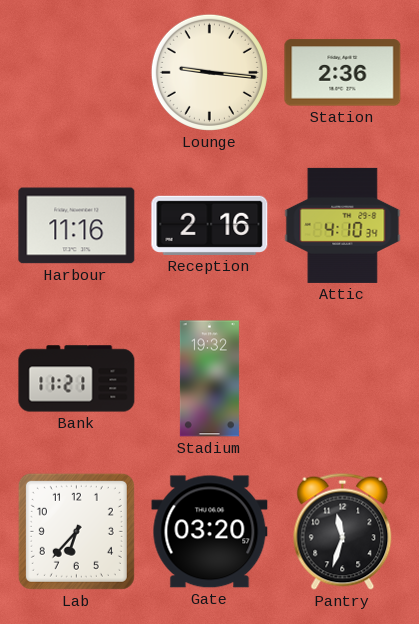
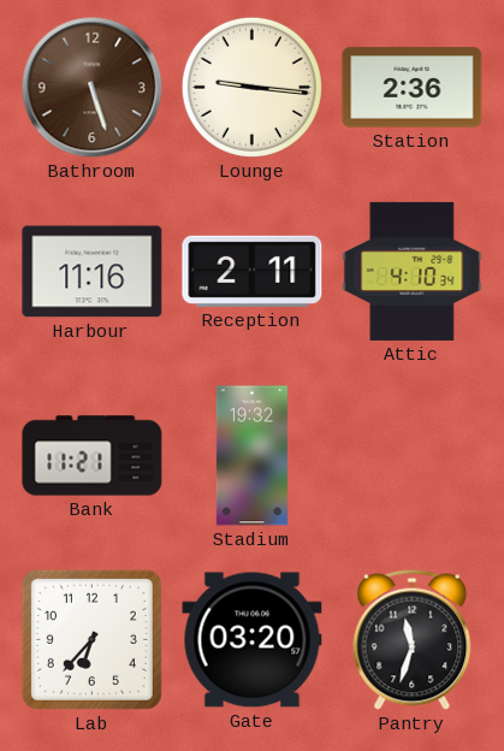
Bathroom: none -> 5:27
Reception: 2:16 -> 2:11
